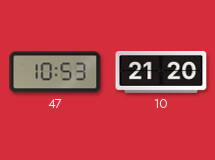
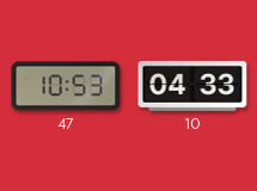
10: 21:20 -> 04:33
